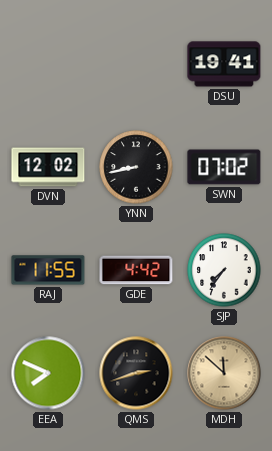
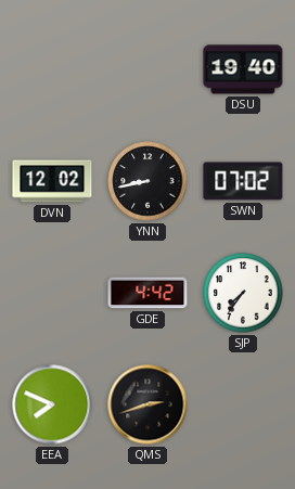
DSU: 19:41 -> 19:40
RAJ: 11:55 -> none
MDH: 11:52 -> none
